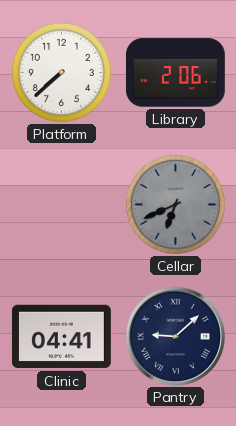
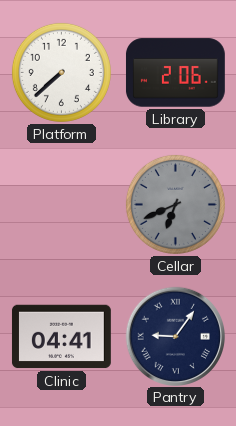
Pantry: 9:08 -> 9:06
